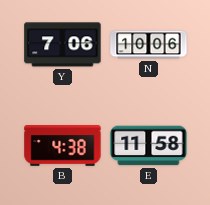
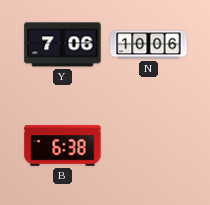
B: 4:38 -> 6:38
E: 11:58 -> none
